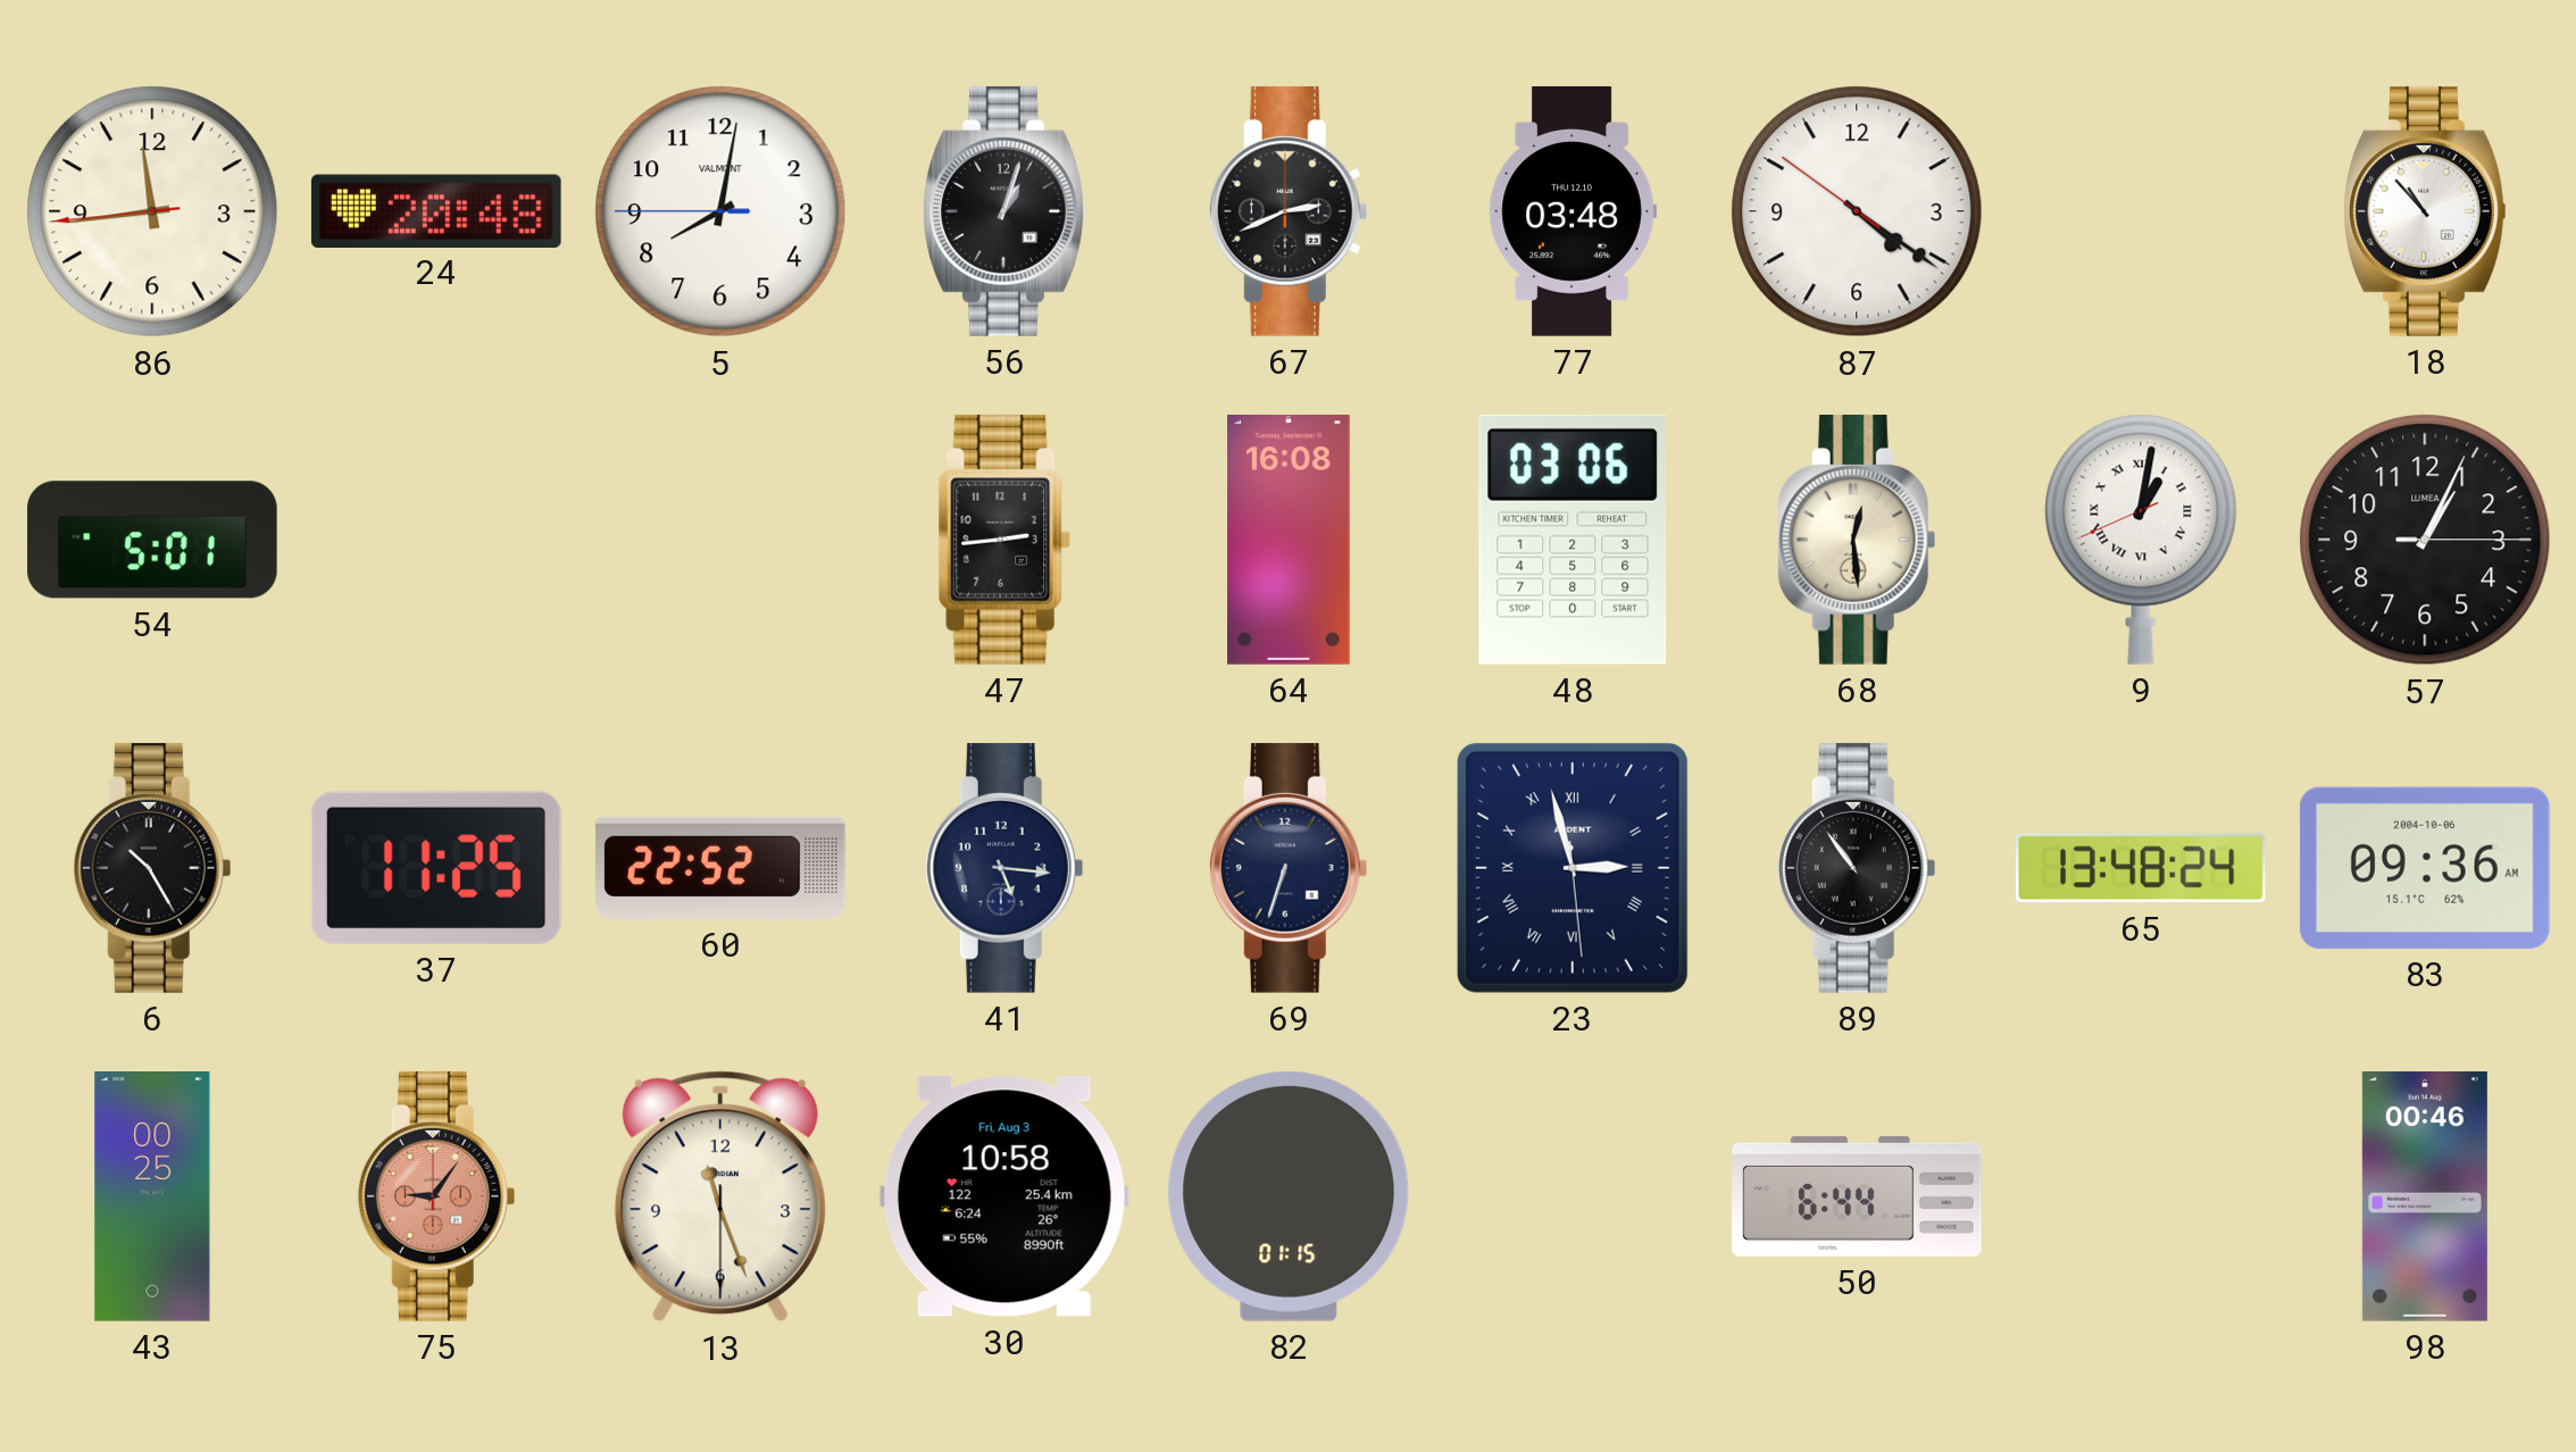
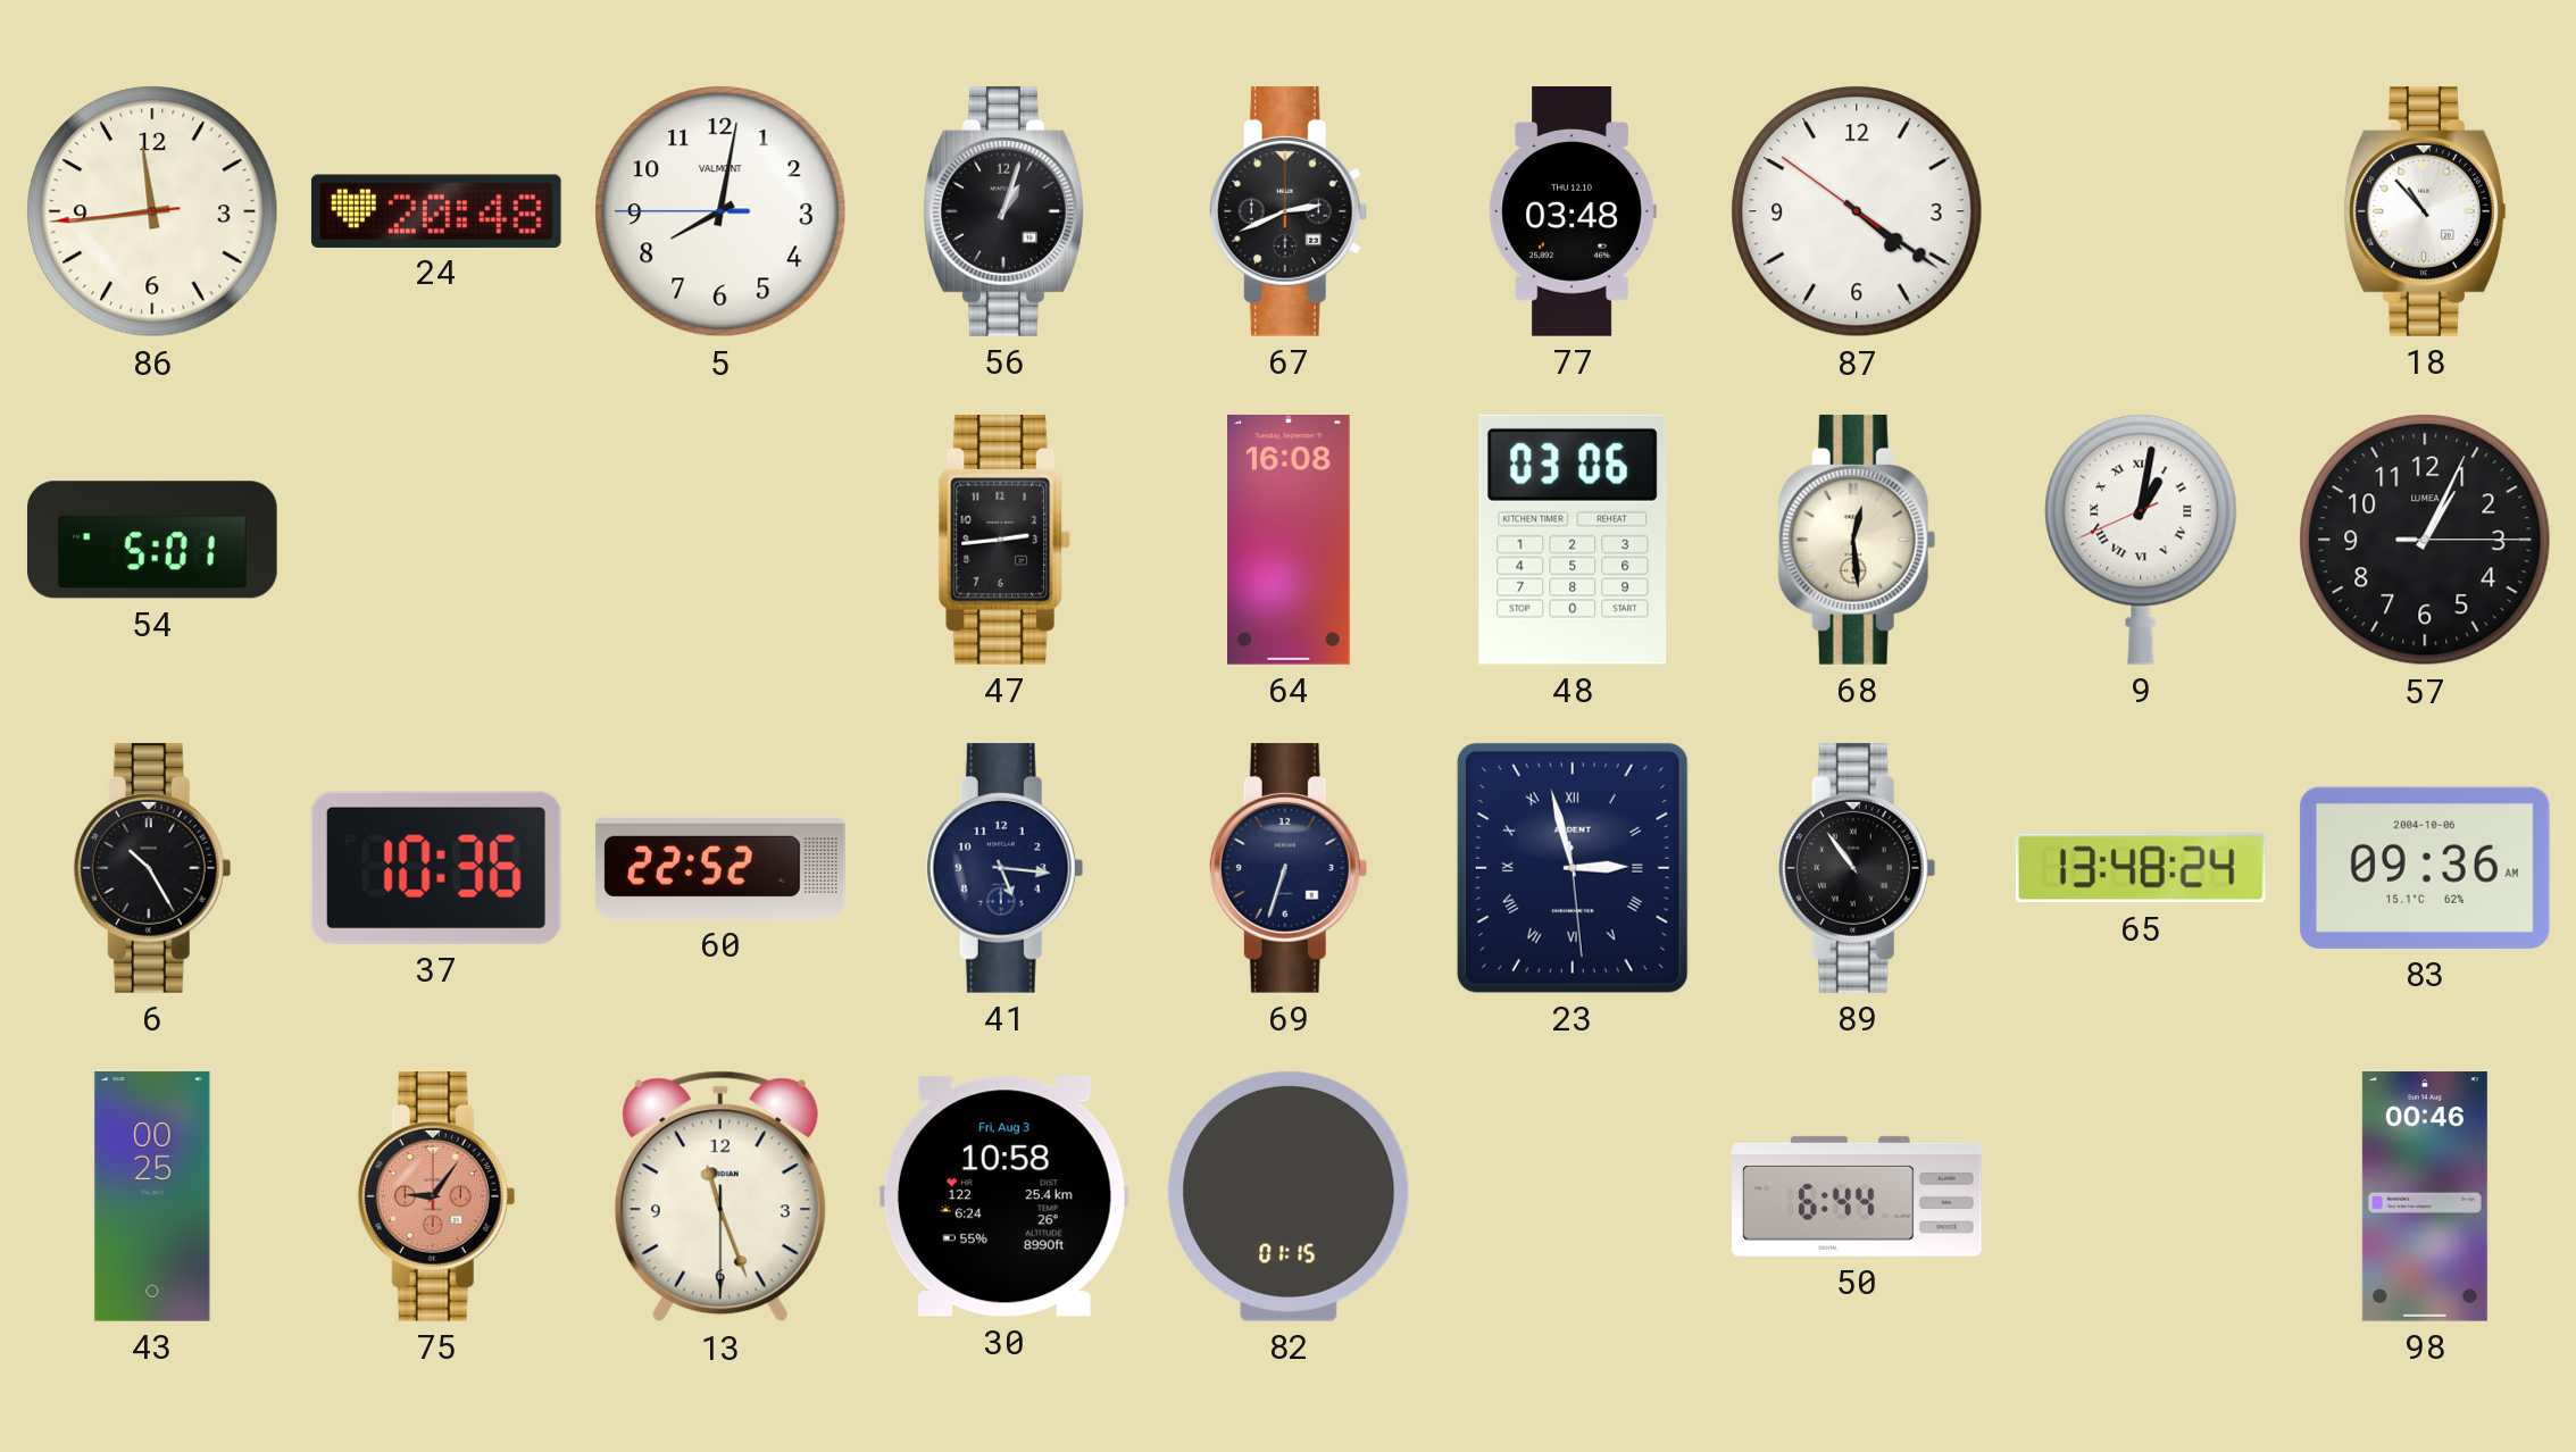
37: 11:25 -> 10:36
